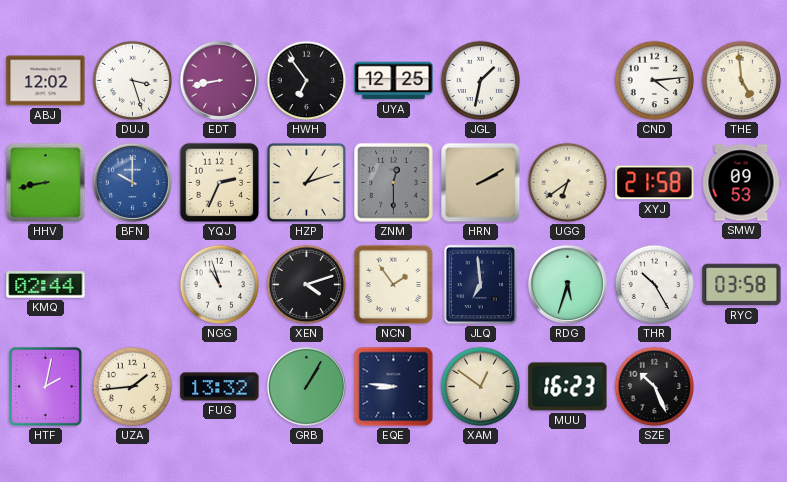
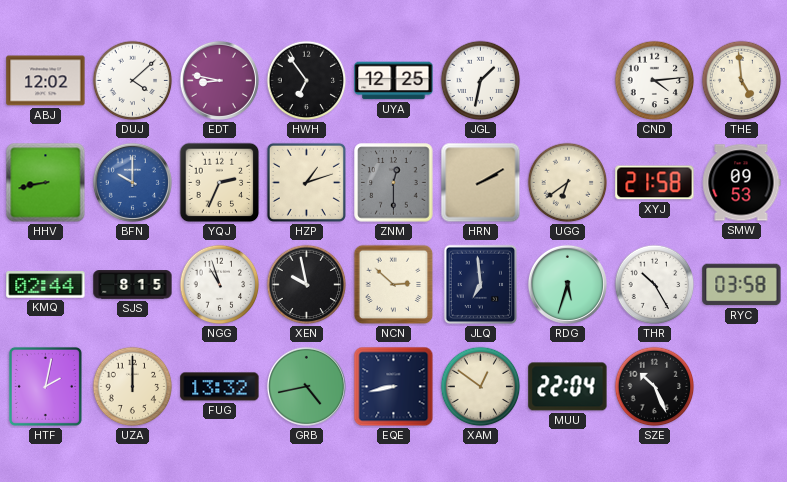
DUJ: 3:27 -> 4:08
EDT: 8:43 -> 8:47
SJS: none -> 8:15
XEN: 4:12 -> 9:58
NCN: 1:54 -> 2:52
UZA: 1:44 -> 12:00
GRB: 1:05 -> 4:43
EQE: 8:46 -> 8:43
MUU: 16:23 -> 22:04
